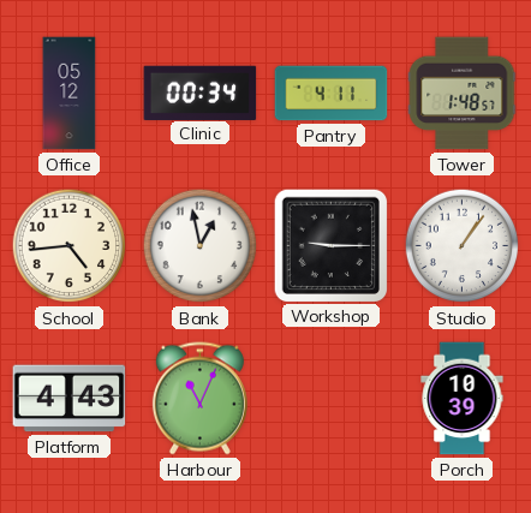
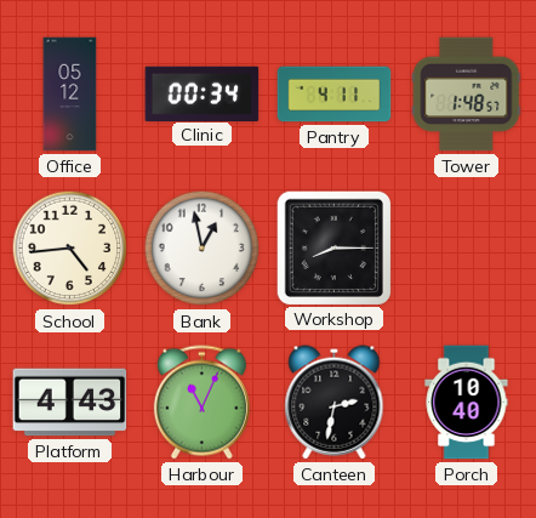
Workshop: 9:15 -> 8:15
Studio: 1:06 -> none
Canteen: none -> 2:32
Porch: 10:39 -> 10:40
